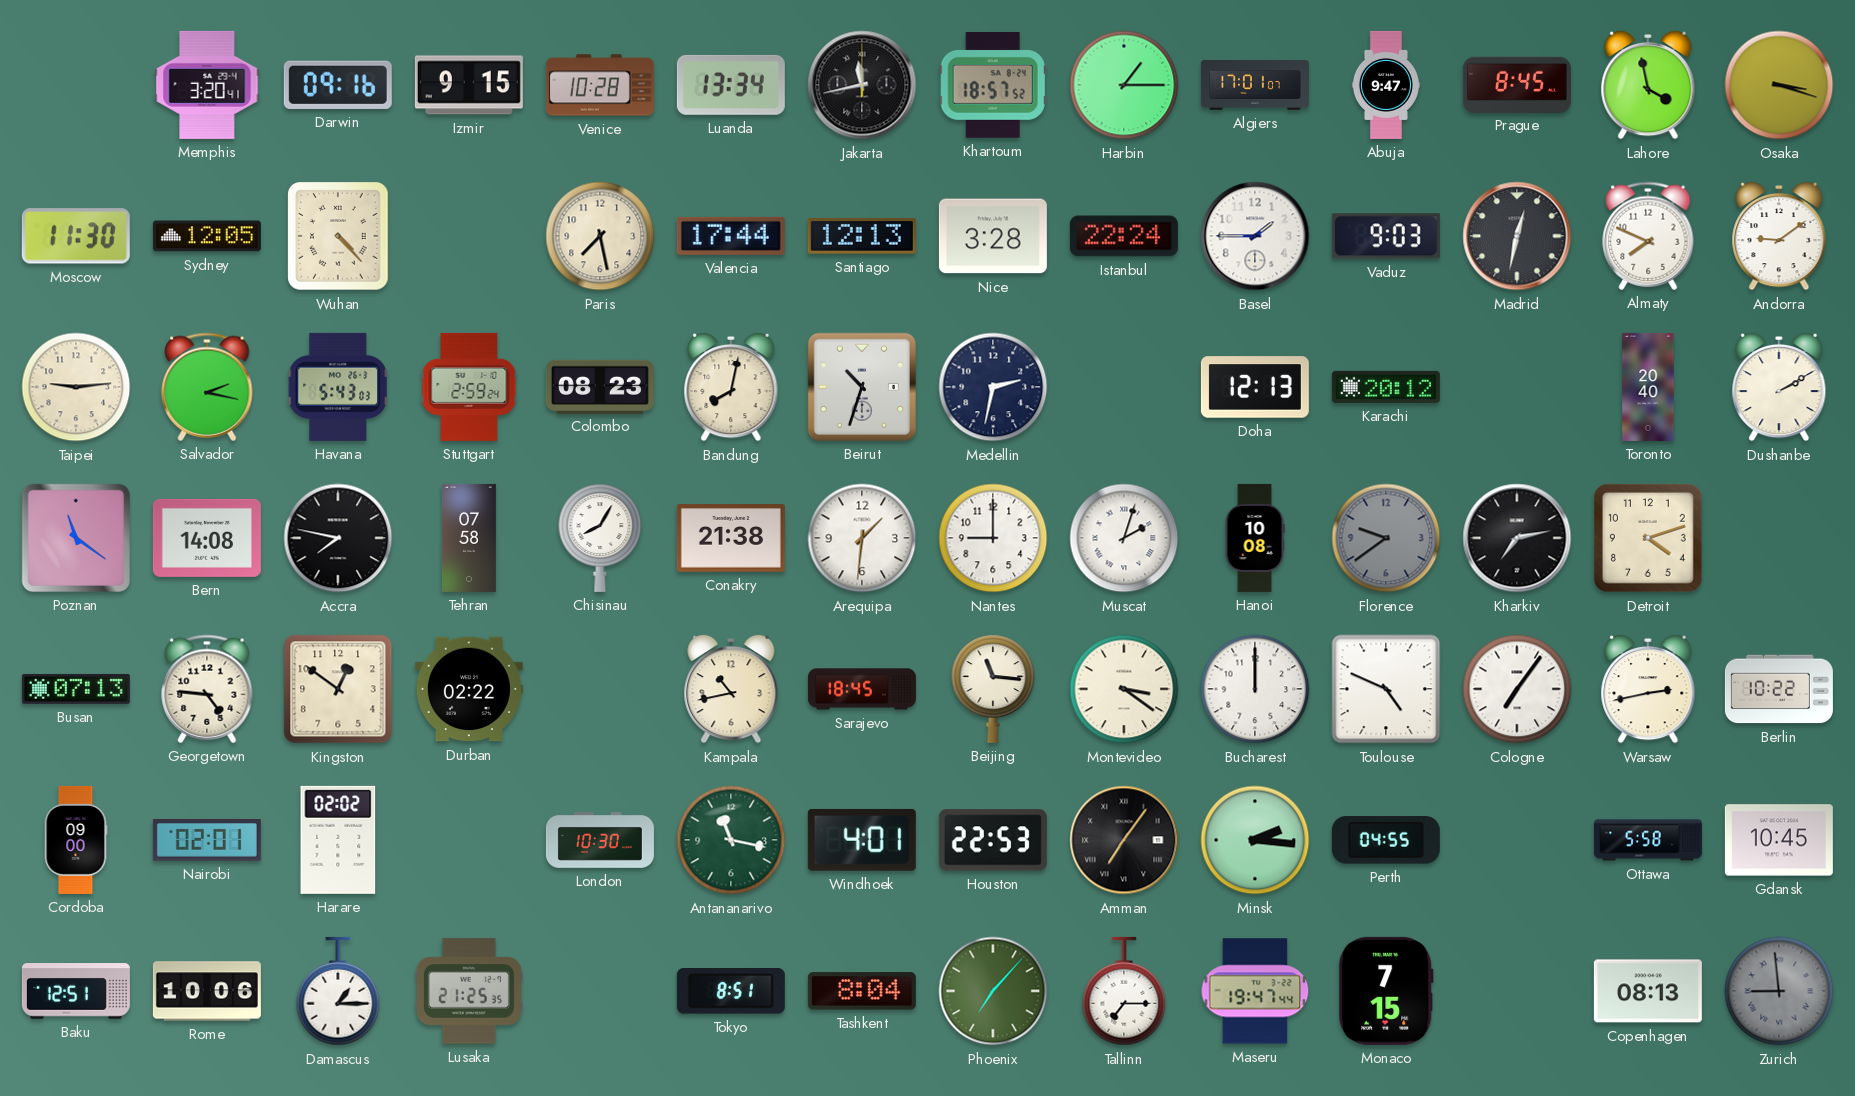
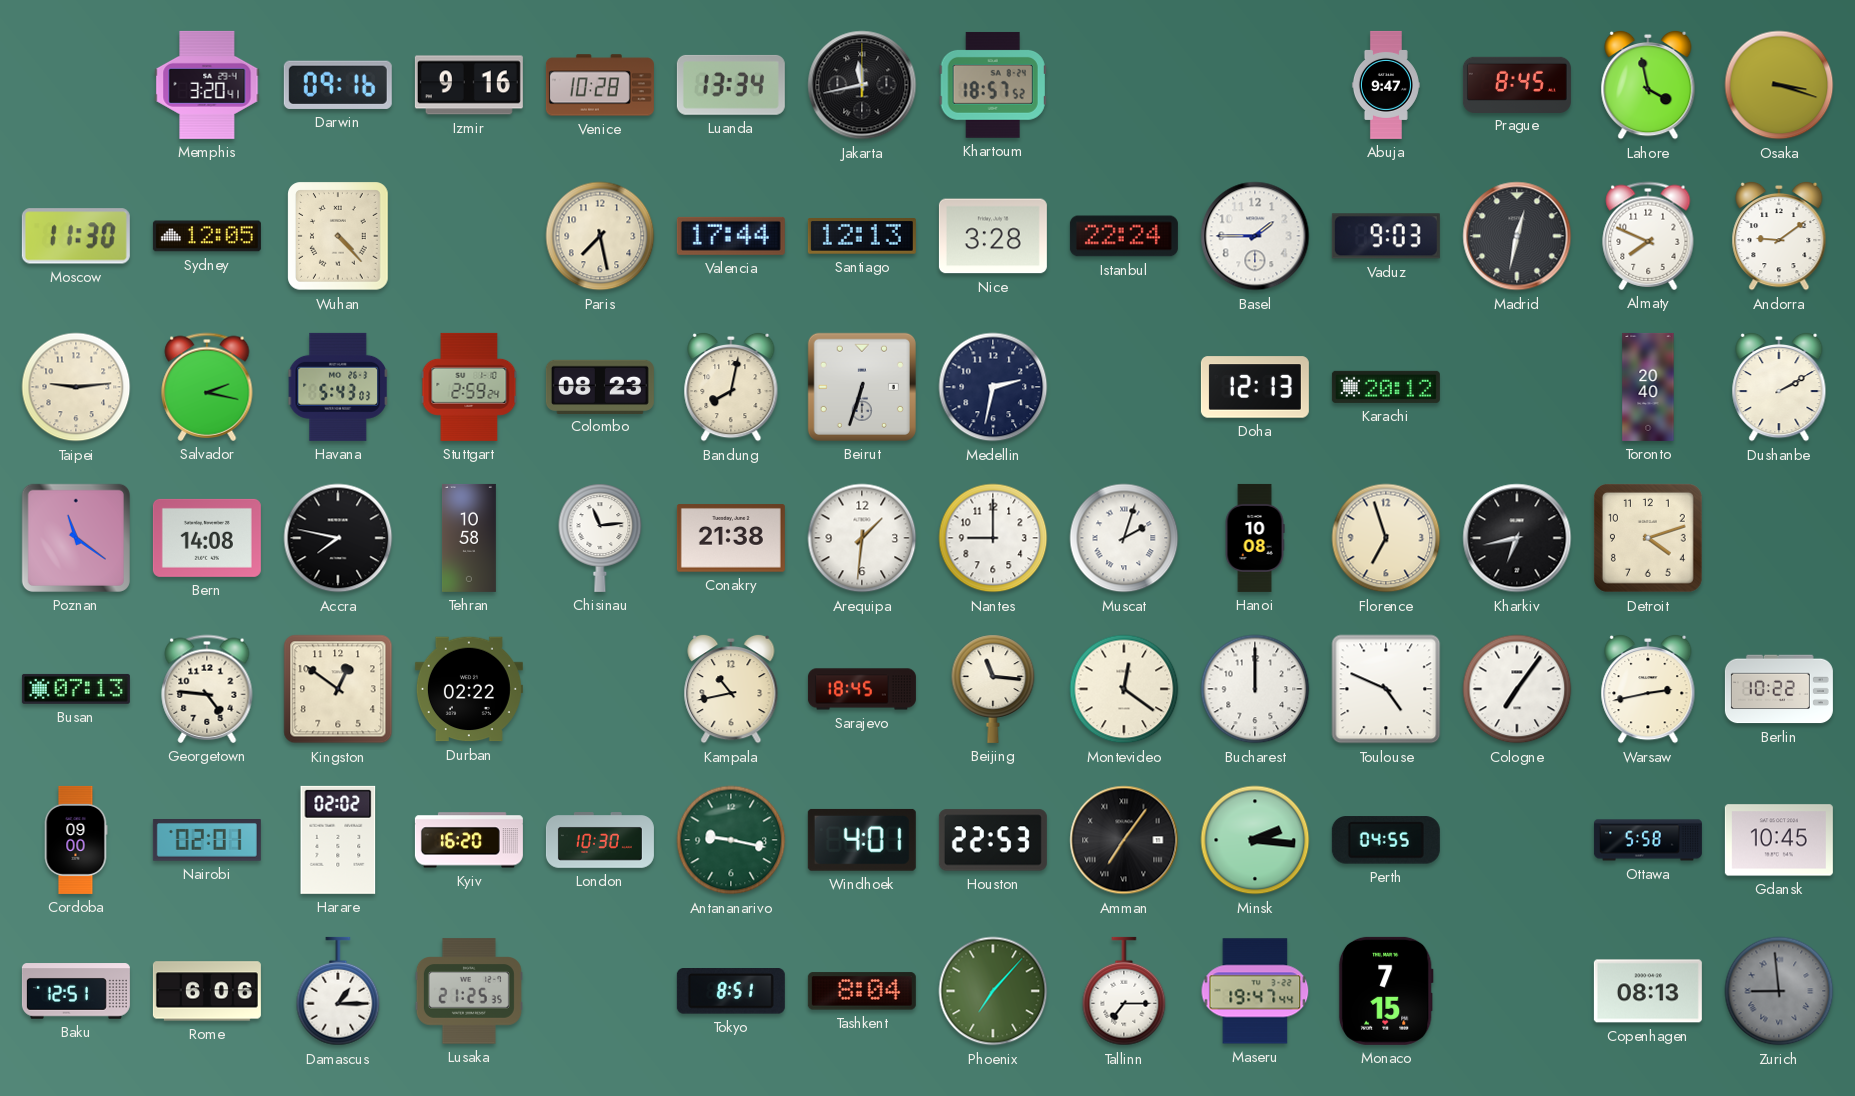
Izmir: 9:15 -> 9:16
Harbin: 1:15 -> none
Algiers: 17:01 -> none
Beirut: 10:33 -> 6:33
Tehran: 07:58 -> 10:58
Chisinau: 8:05 -> 11:14
Florence: 9:39 -> 6:57
Florence dial: grey -> cream
Kharkiv: 7:13 -> 6:43
Montevideo: 3:21 -> 12:21
Kyiv: none -> 16:20
Antananarivo: 11:17 -> 9:17
Rome: 10:06 -> 6:06
